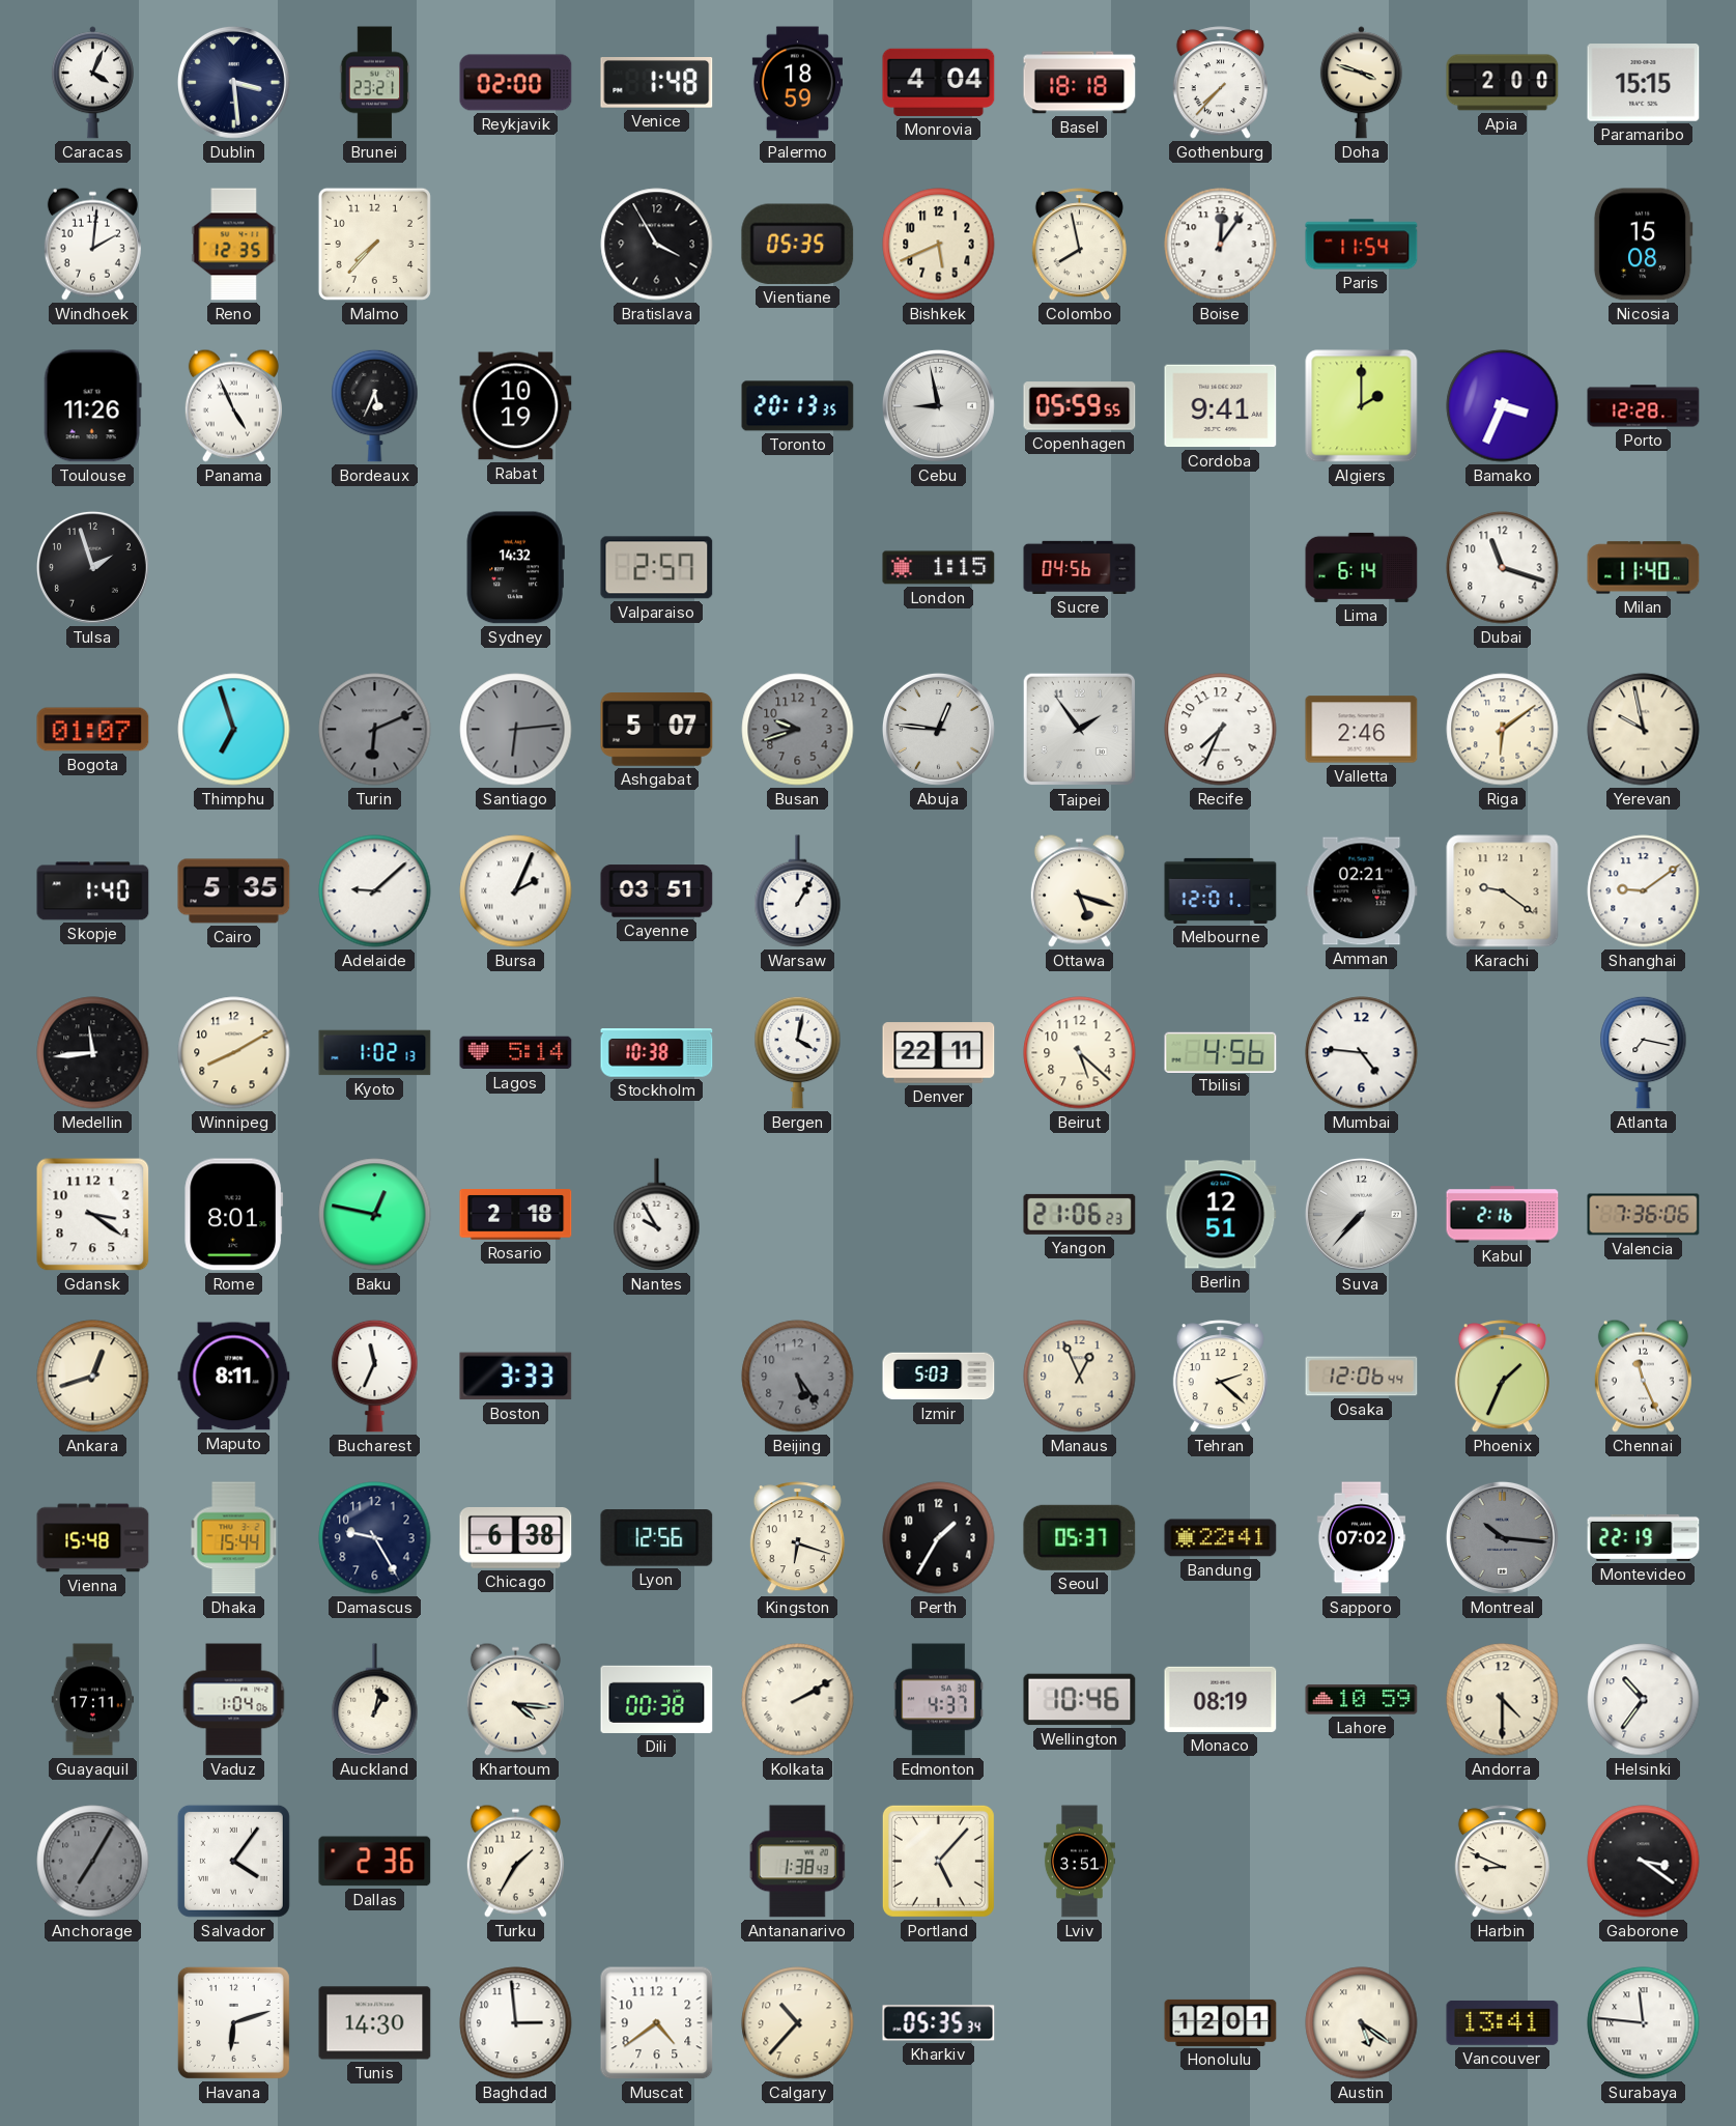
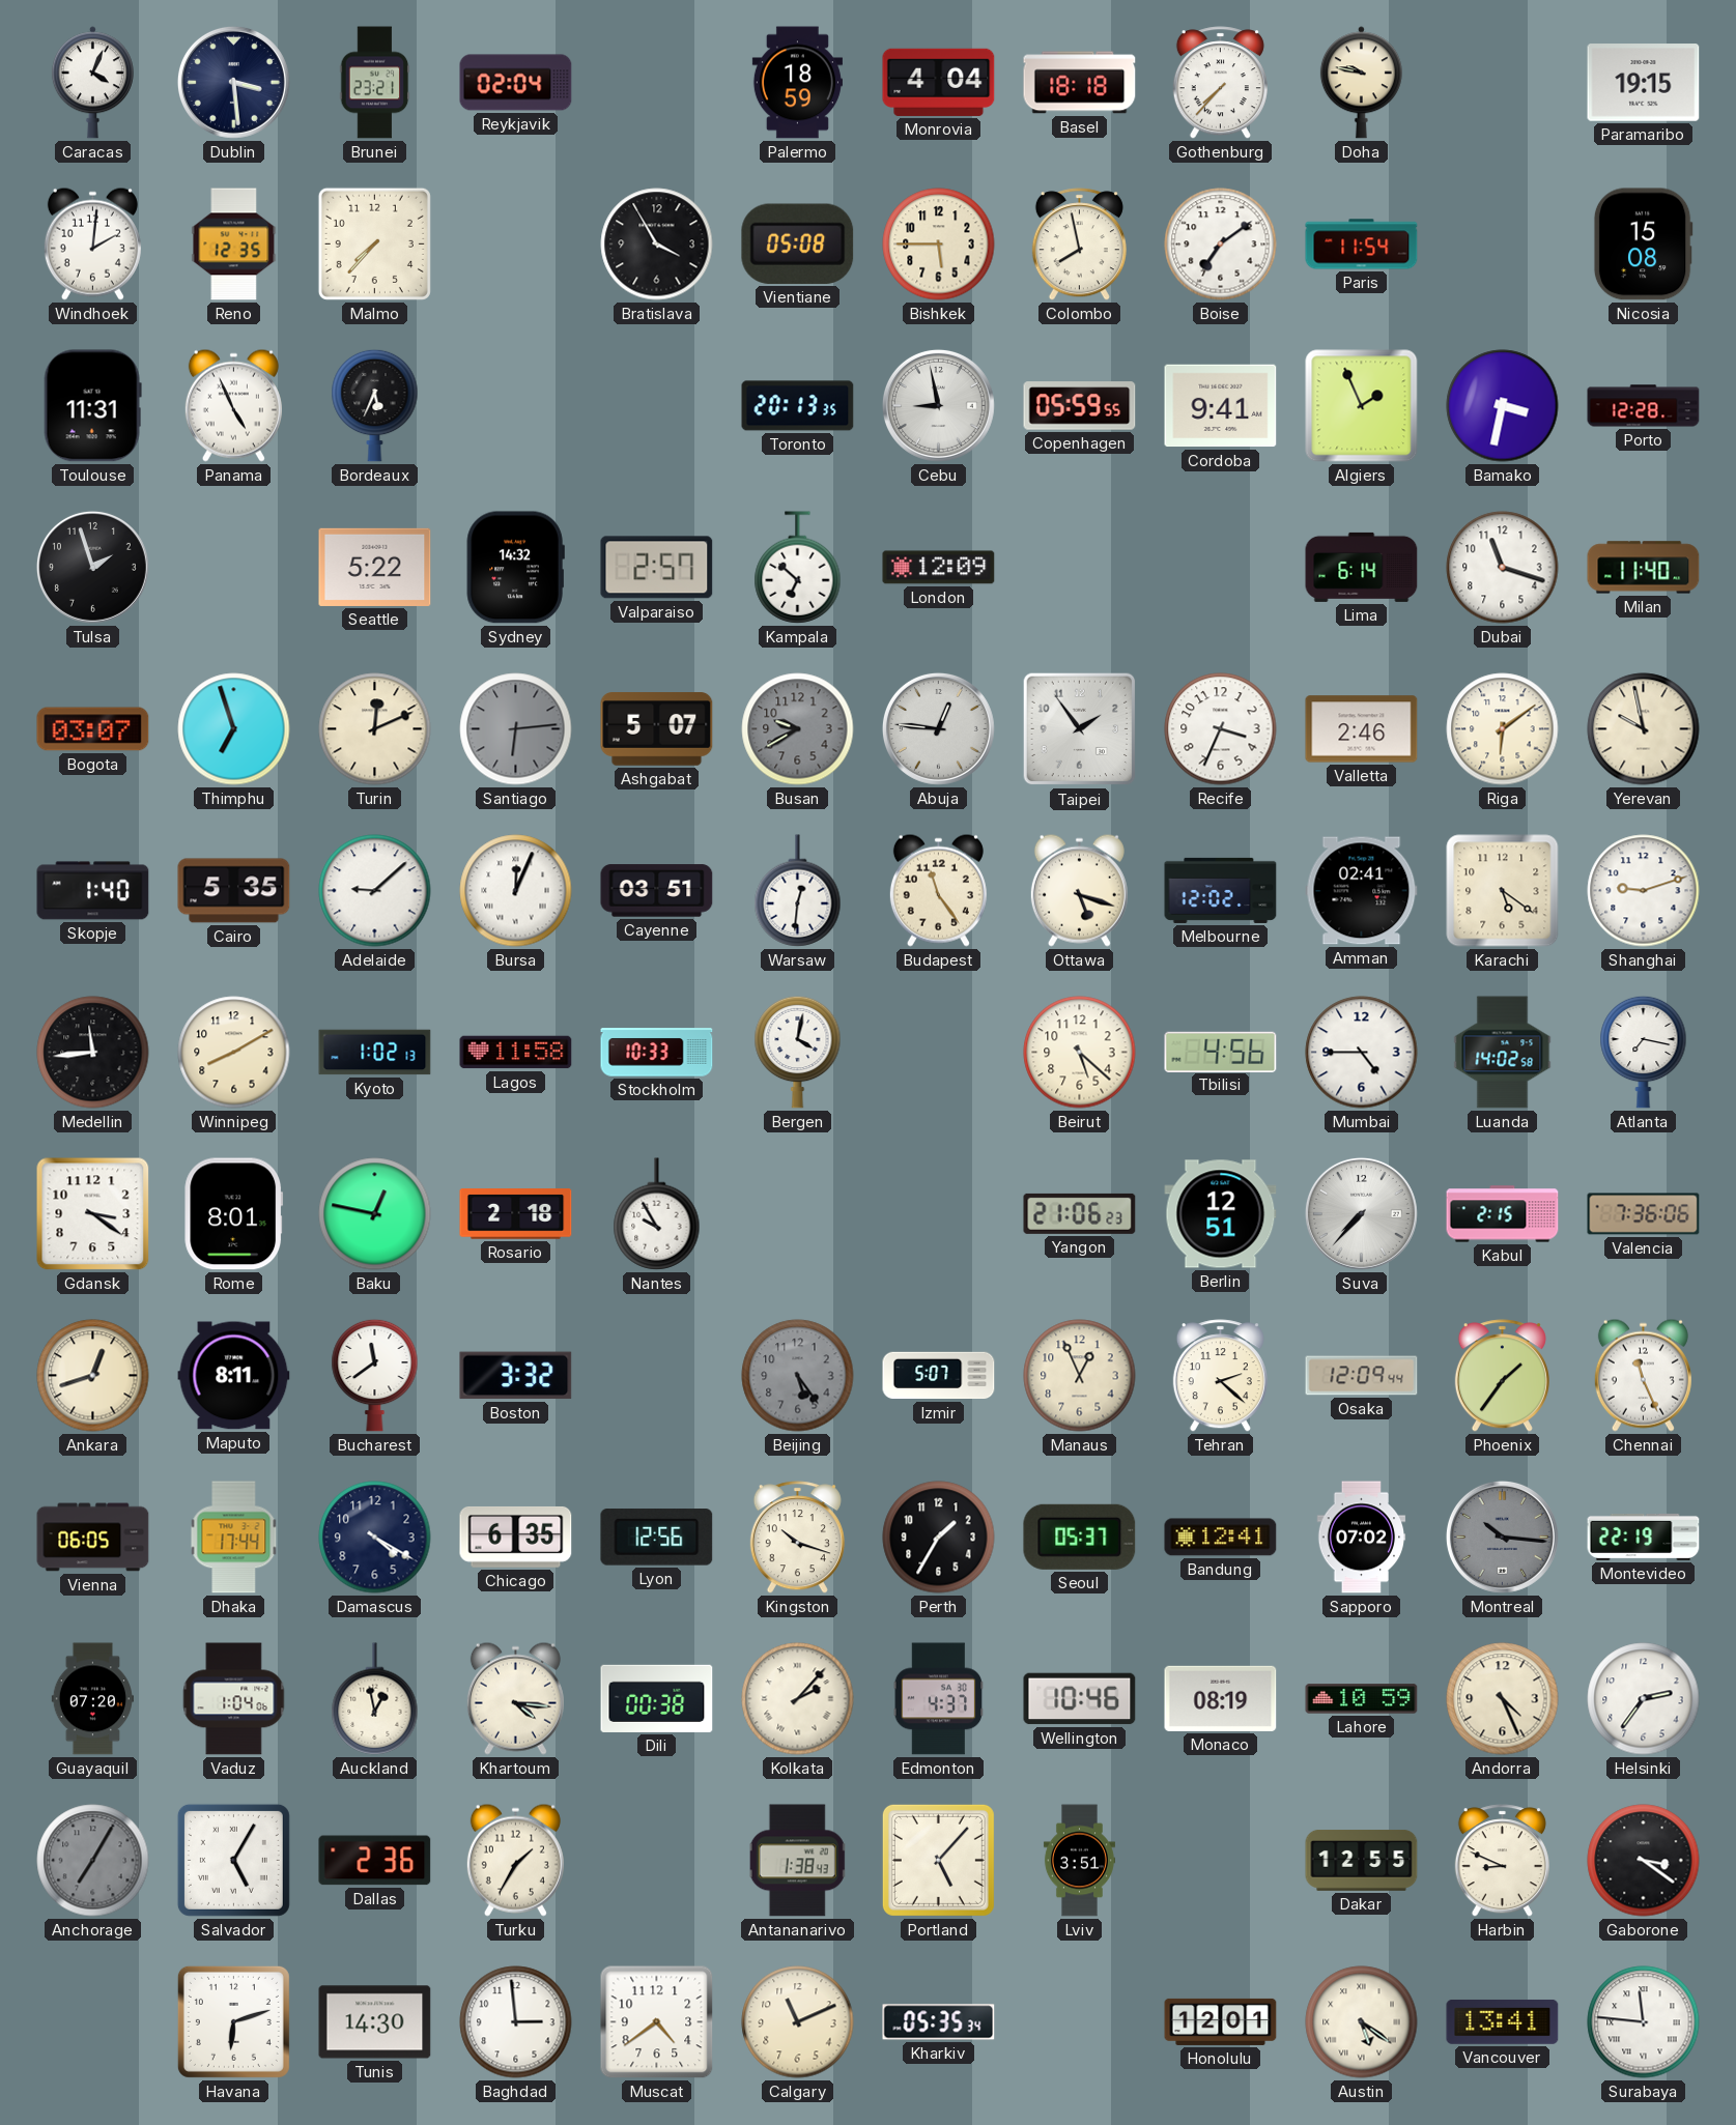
Reykjavik: 02:00 -> 02:04
Venice: 1:48 -> none
Doha: 3:48 -> 9:47
Apia: 2:00 -> none
Paramaribo: 15:15 -> 19:15
Vientiane: 05:35 -> 05:08
Bishkek: 5:41 -> 5:45
Boise: 12:06 -> 7:09
Toulouse: 11:26 -> 11:31
Rabat: 10:19 -> none
Algiers: 2:00 -> 1:56
Bamako: 3:34 -> 3:32
Seattle: none -> 5:22
Kampala: none -> 6:52
London: 1:15 -> 12:09
Sucre: 04:56 -> none
Bogota: 01:07 -> 03:07
Turin: 6:11 -> 12:11
Turin dial: grey -> cream
Busan: 9:42 -> 9:40
Recife: 7:34 -> 3:34
Bursa: 2:04 -> 12:04
Warsaw: 1:05 -> 12:31
Budapest: none -> 11:24
Melbourne: 12:01 -> 12:02
Amman: 02:21 -> 02:41
Karachi: 9:21 -> 5:21
Shanghai: 9:09 -> 9:12
Lagos: 5:14 -> 11:58
Stockholm: 10:38 -> 10:33
Denver: 22:11 -> none
Mumbai: 4:46 -> 4:45
Luanda: none -> 14:02
Kabul: 2:16 -> 2:15
Bucharest: 11:34 -> 11:39
Boston: 3:33 -> 3:32
Izmir: 5:03 -> 5:07
Osaka: 12:06 -> 12:09
Phoenix: 1:34 -> 1:36
Vienna: 15:48 -> 06:05
Dhaka: 15:44 -> 17:44
Damascus: 9:25 -> 4:20
Chicago: 6:38 -> 6:35
Kingston: 6:18 -> 10:18
Bandung: 22:41 -> 12:41
Guayaquil: 17:11 -> 07:20
Auckland: 1:02 -> 12:58
Kolkata: 2:10 -> 2:07
Andorra: 4:30 -> 4:26
Helsinki: 10:36 -> 2:36
Salvador: 4:06 -> 5:05
Dakar: none -> 12:55
Calgary: 10:37 -> 11:11
